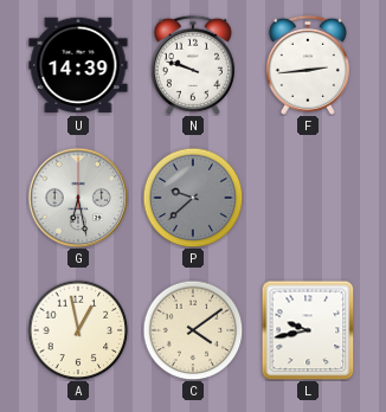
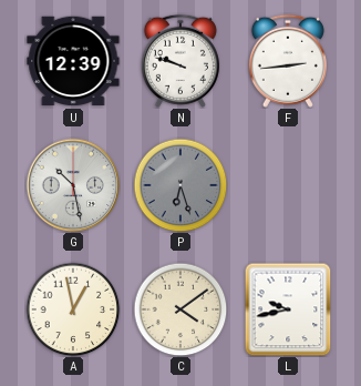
U: 14:39 -> 12:39
G: 6:28 -> 10:28
P: 9:38 -> 6:27
